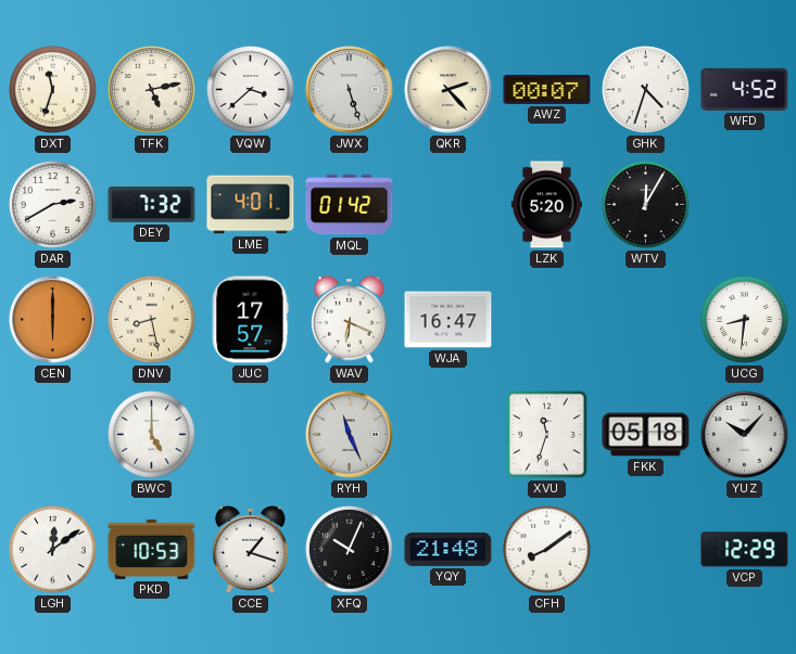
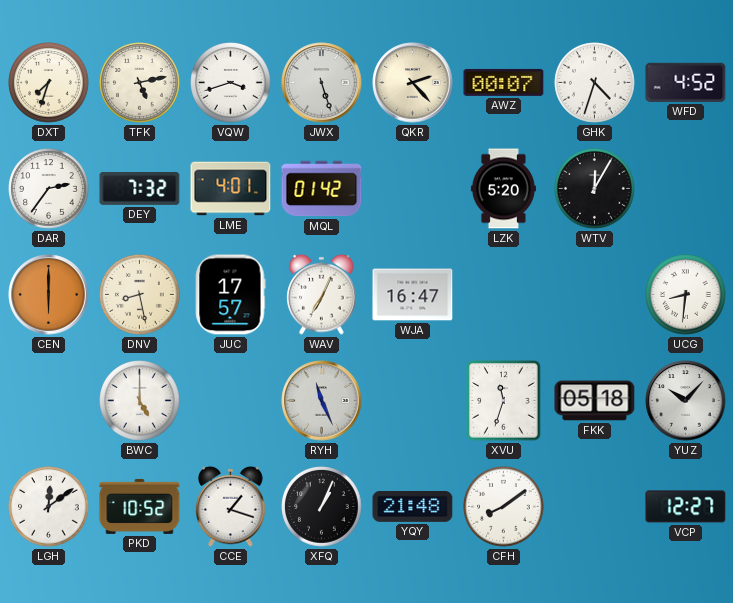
DXT: 11:33 -> 7:33
VQW: 3:38 -> 3:42
DAR: 2:40 -> 2:36
WAV: 6:19 -> 7:04
PKD: 10:53 -> 10:52
XFQ: 10:04 -> 1:04
VCP: 12:29 -> 12:27
